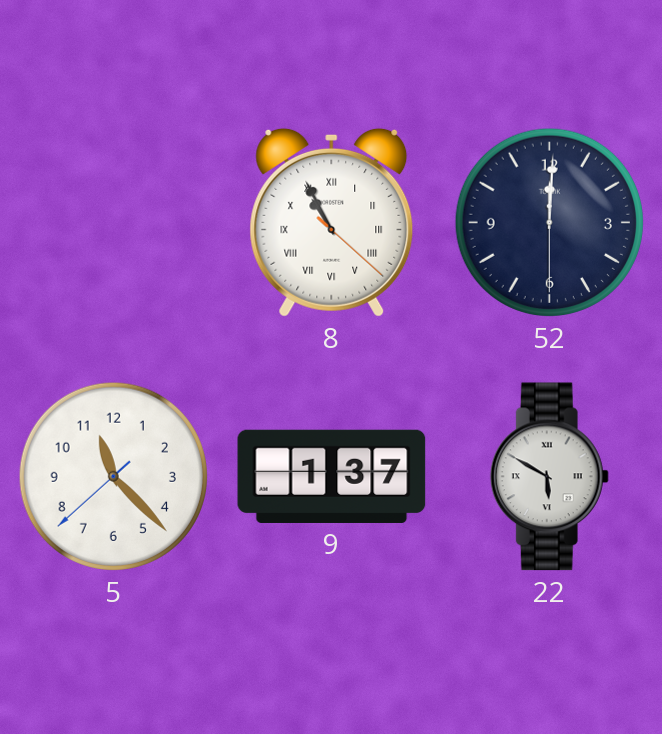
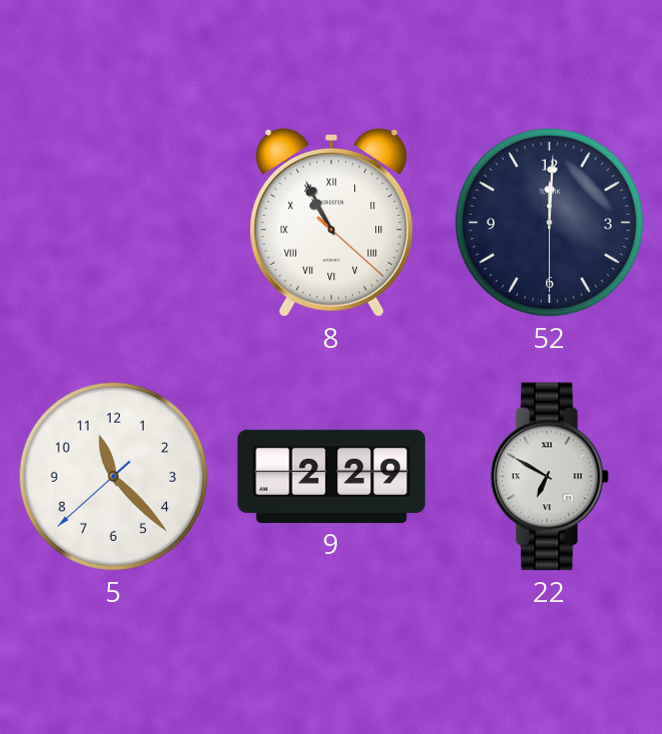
9: 1:37 -> 2:29
22: 5:50 -> 6:50
